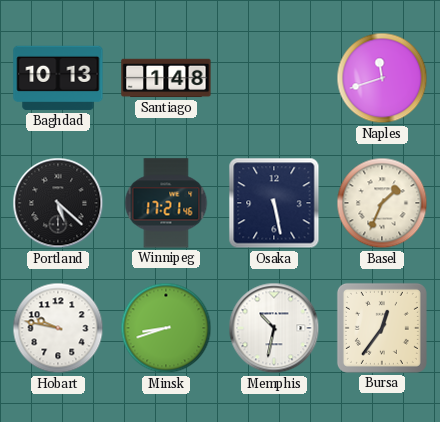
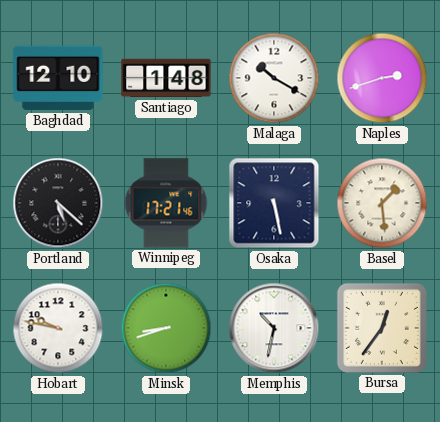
Baghdad: 10:13 -> 12:10
Malaga: none -> 10:20
Naples: 11:42 -> 2:42
Basel: 1:34 -> 1:29
